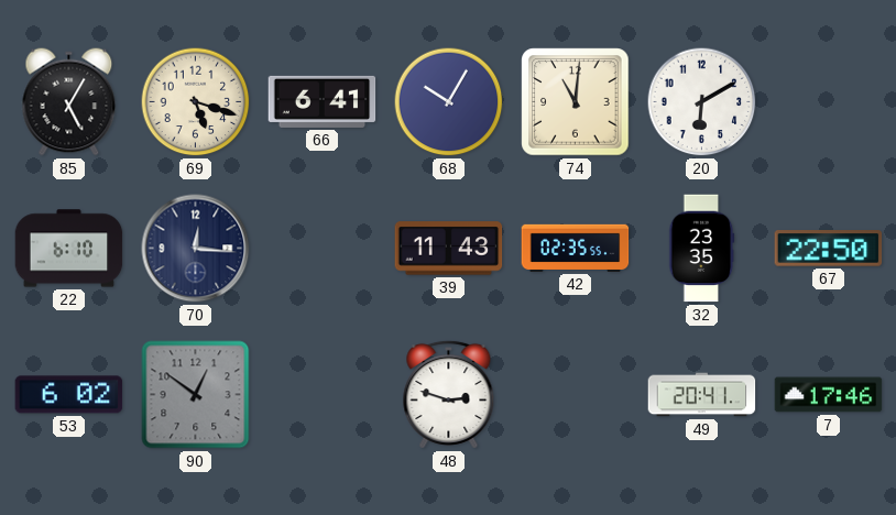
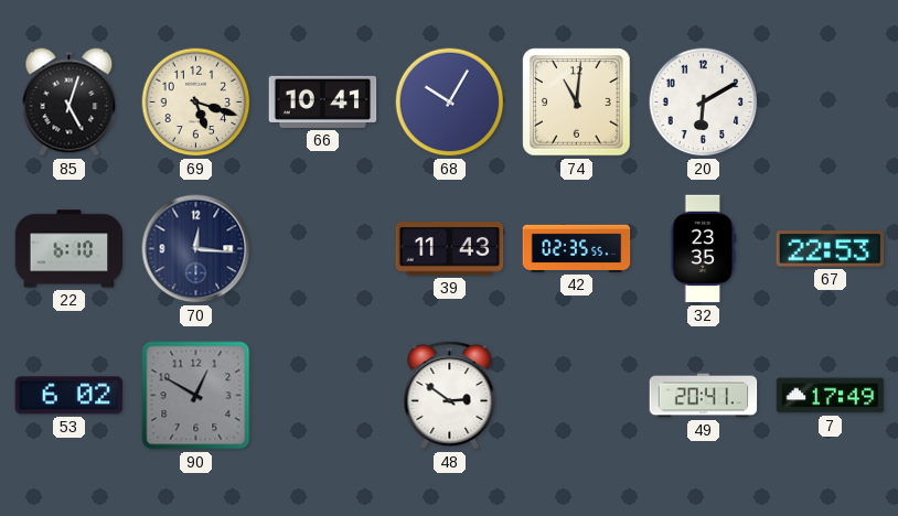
85: 5:05 -> 5:03
66: 6:41 -> 10:41
67: 22:50 -> 22:53
90: 12:51 -> 12:50
48: 2:48 -> 2:51
7: 17:46 -> 17:49
